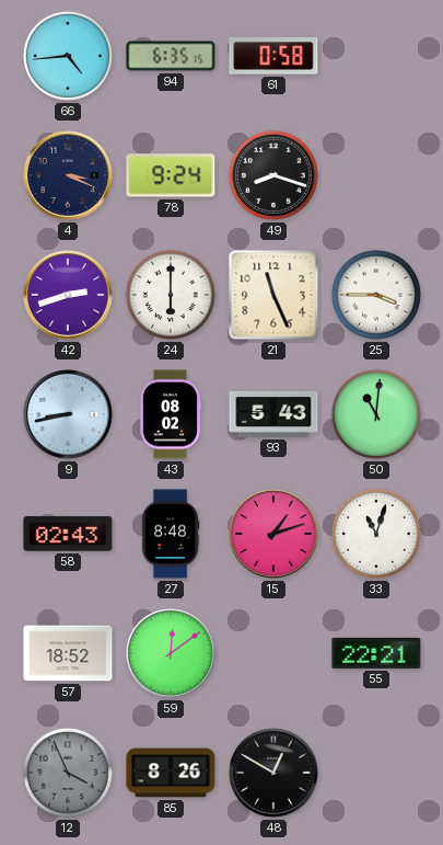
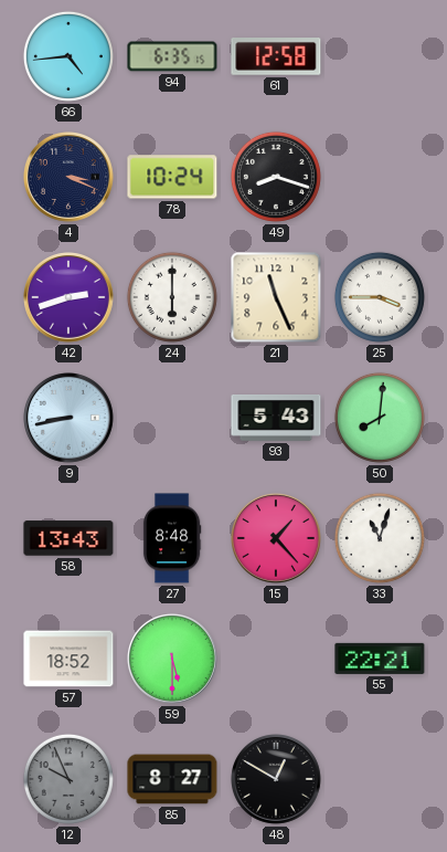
61: 0:58 -> 12:58
78: 9:24 -> 10:24
43: 08:02 -> none
50: 11:01 -> 8:01
58: 02:43 -> 13:43
15: 1:12 -> 1:23
59: 12:09 -> 5:30
12: 3:56 -> 9:56
85: 8:26 -> 8:27
